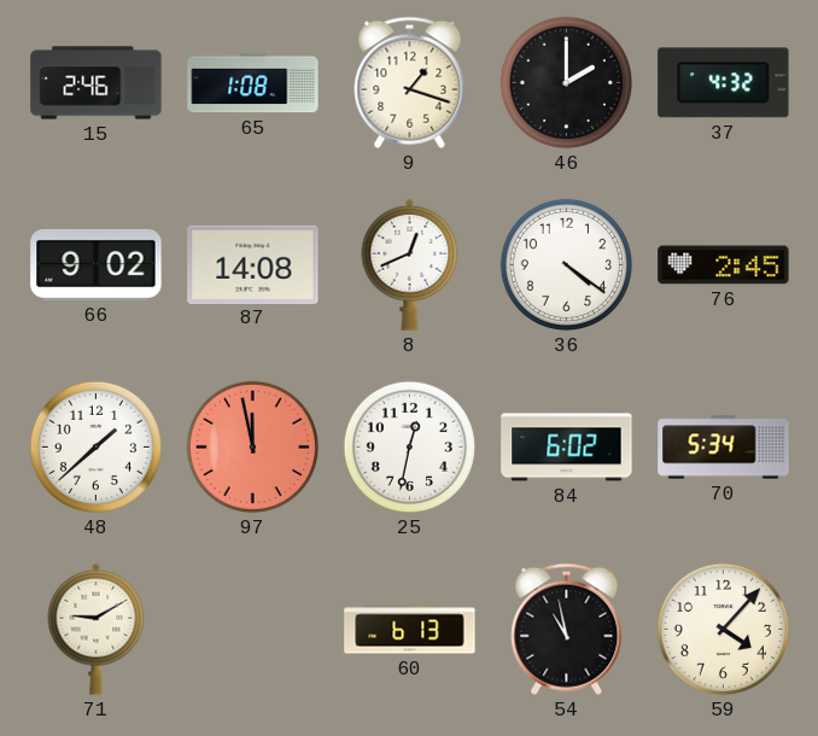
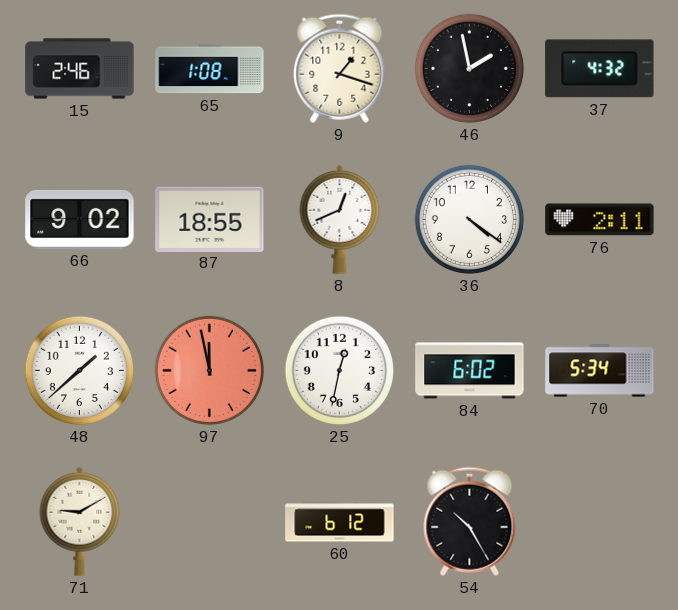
46: 2:00 -> 1:58
87: 14:08 -> 18:55
76: 2:45 -> 2:11
60: 6:13 -> 6:12
54: 10:58 -> 10:25
59: 4:07 -> none
